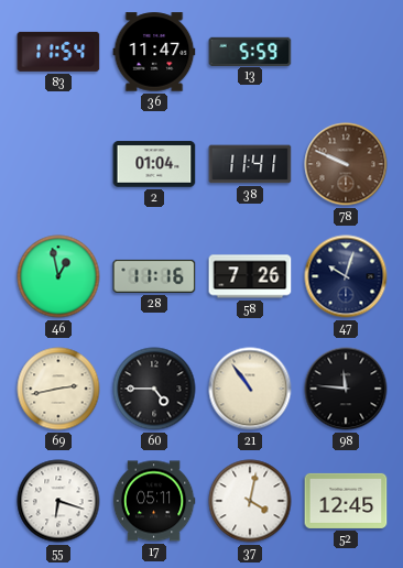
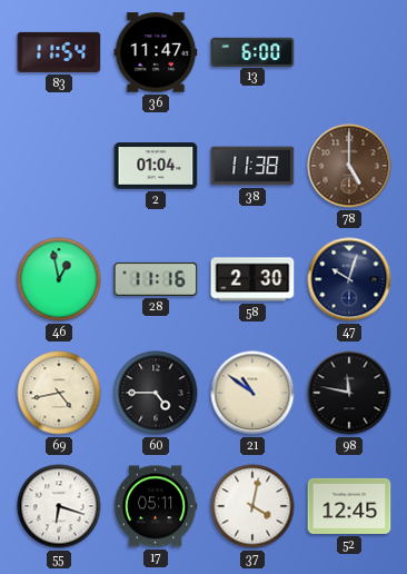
13: 5:59 -> 6:00
38: 11:41 -> 11:38
78: 9:49 -> 5:00
58: 7:26 -> 2:30
69: 2:43 -> 4:43
21: 10:54 -> 10:51
98: 11:46 -> 11:47
